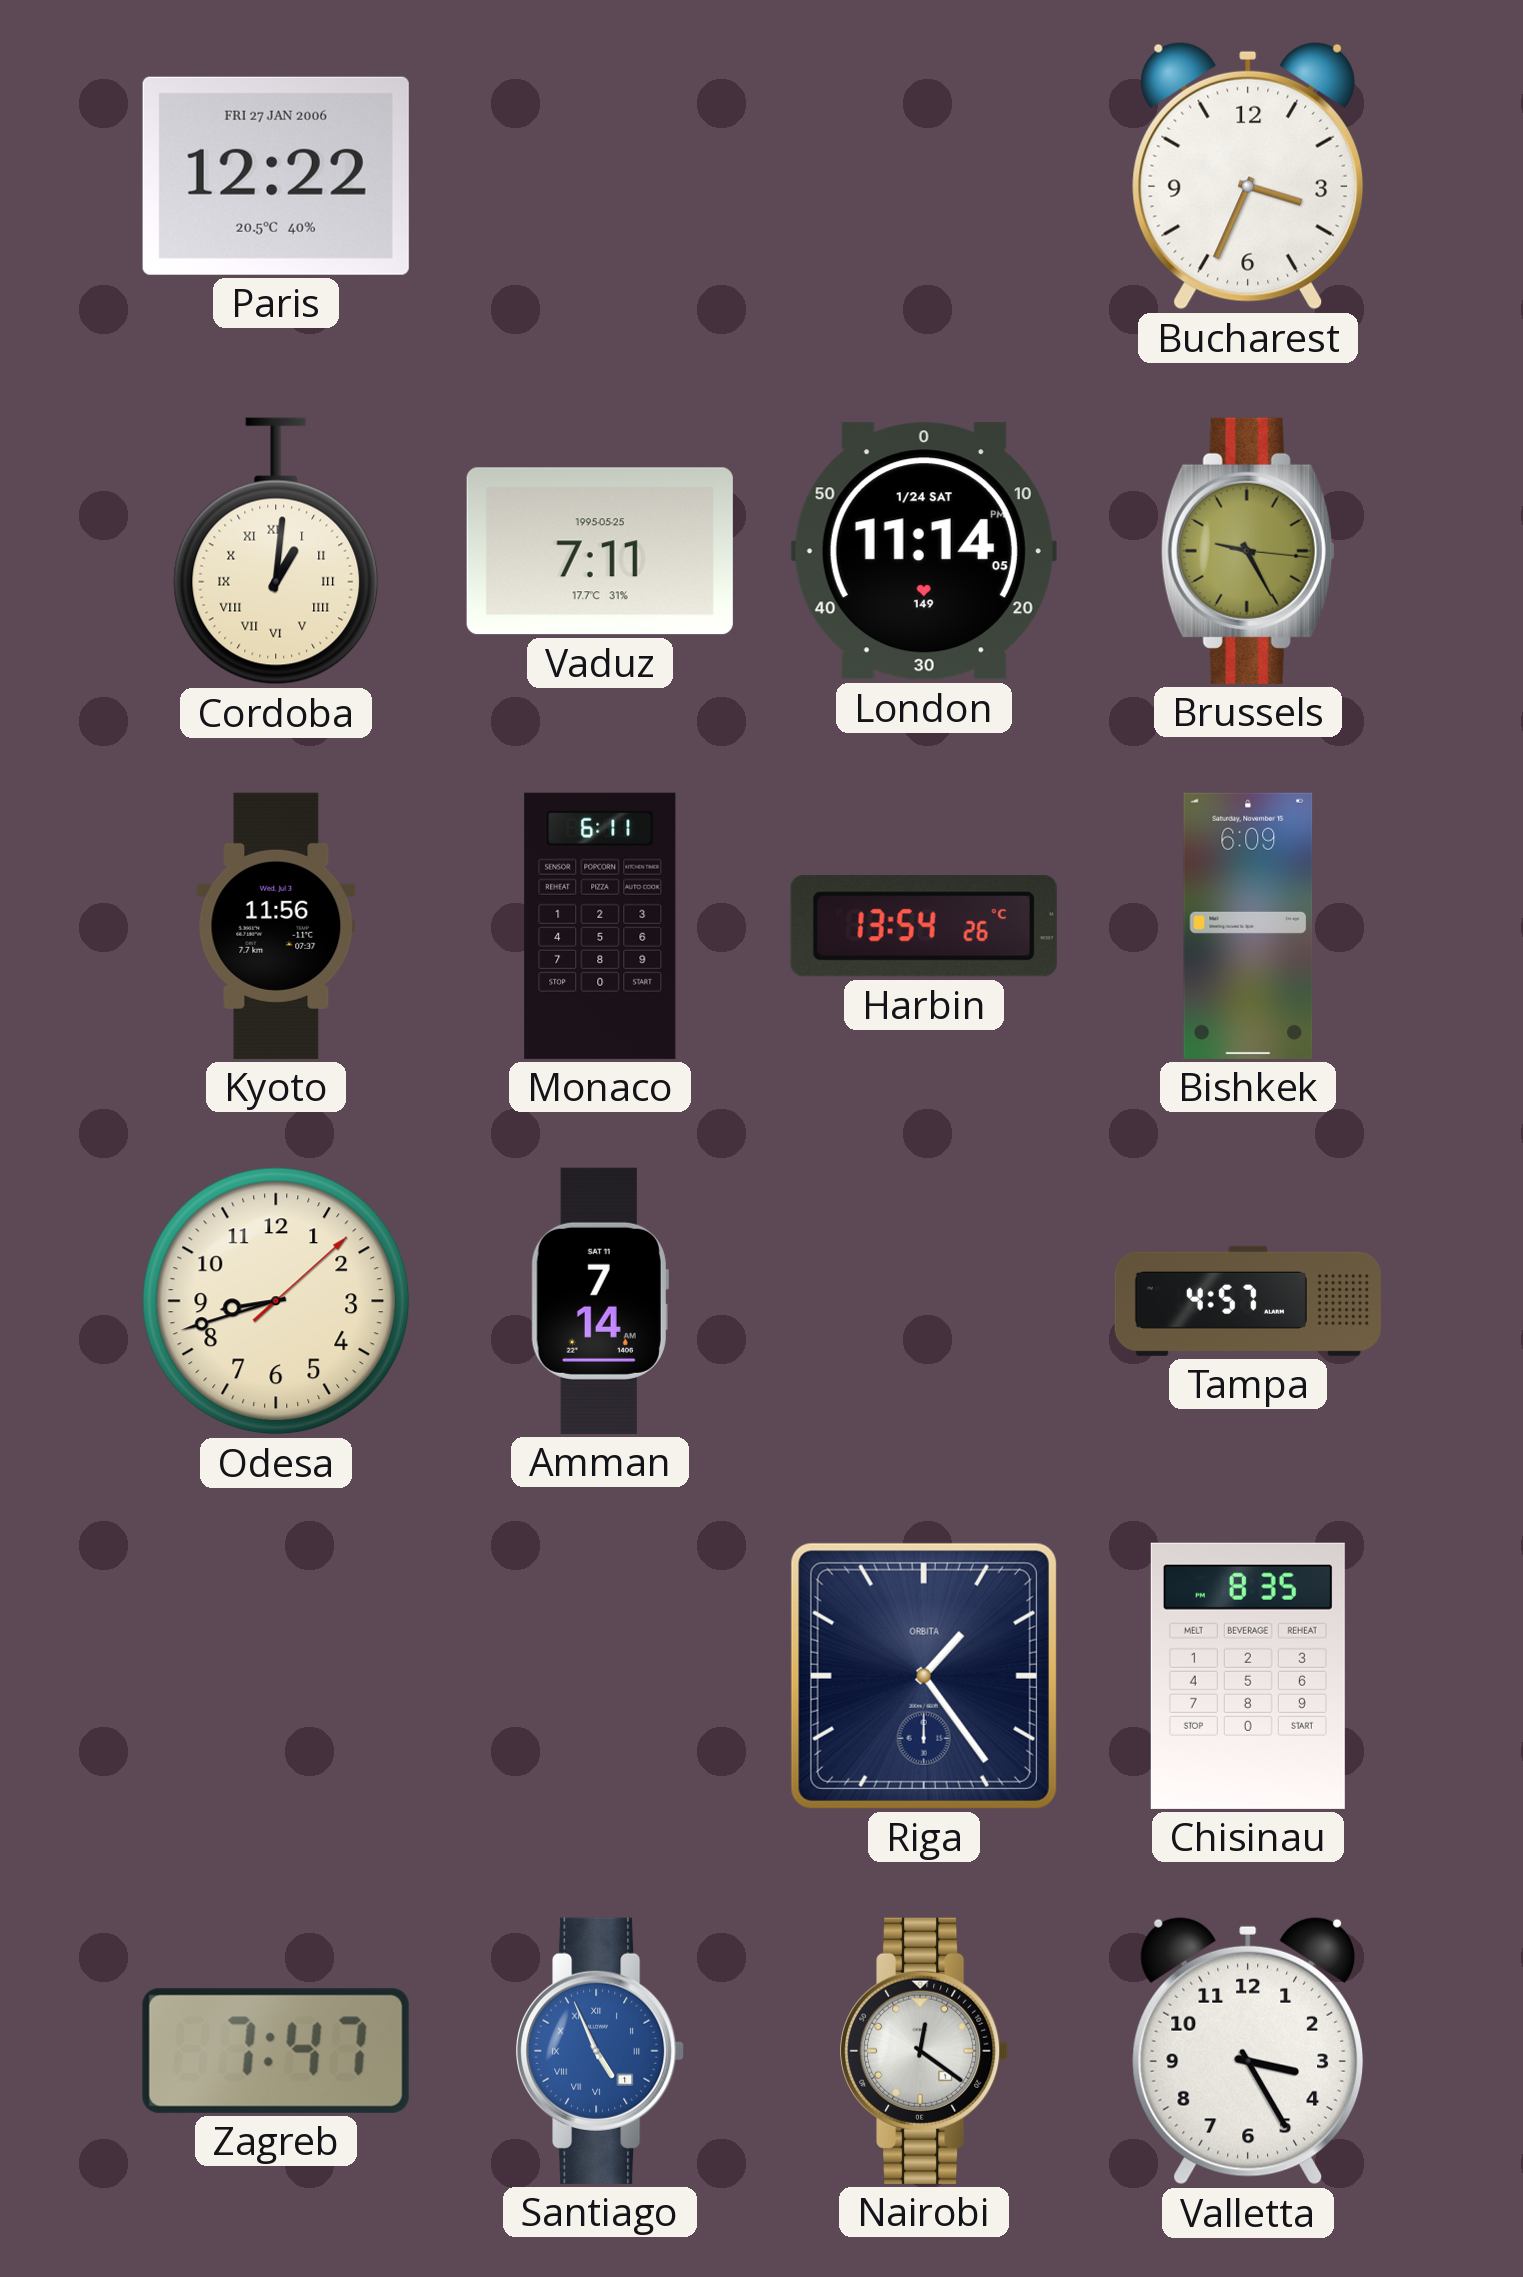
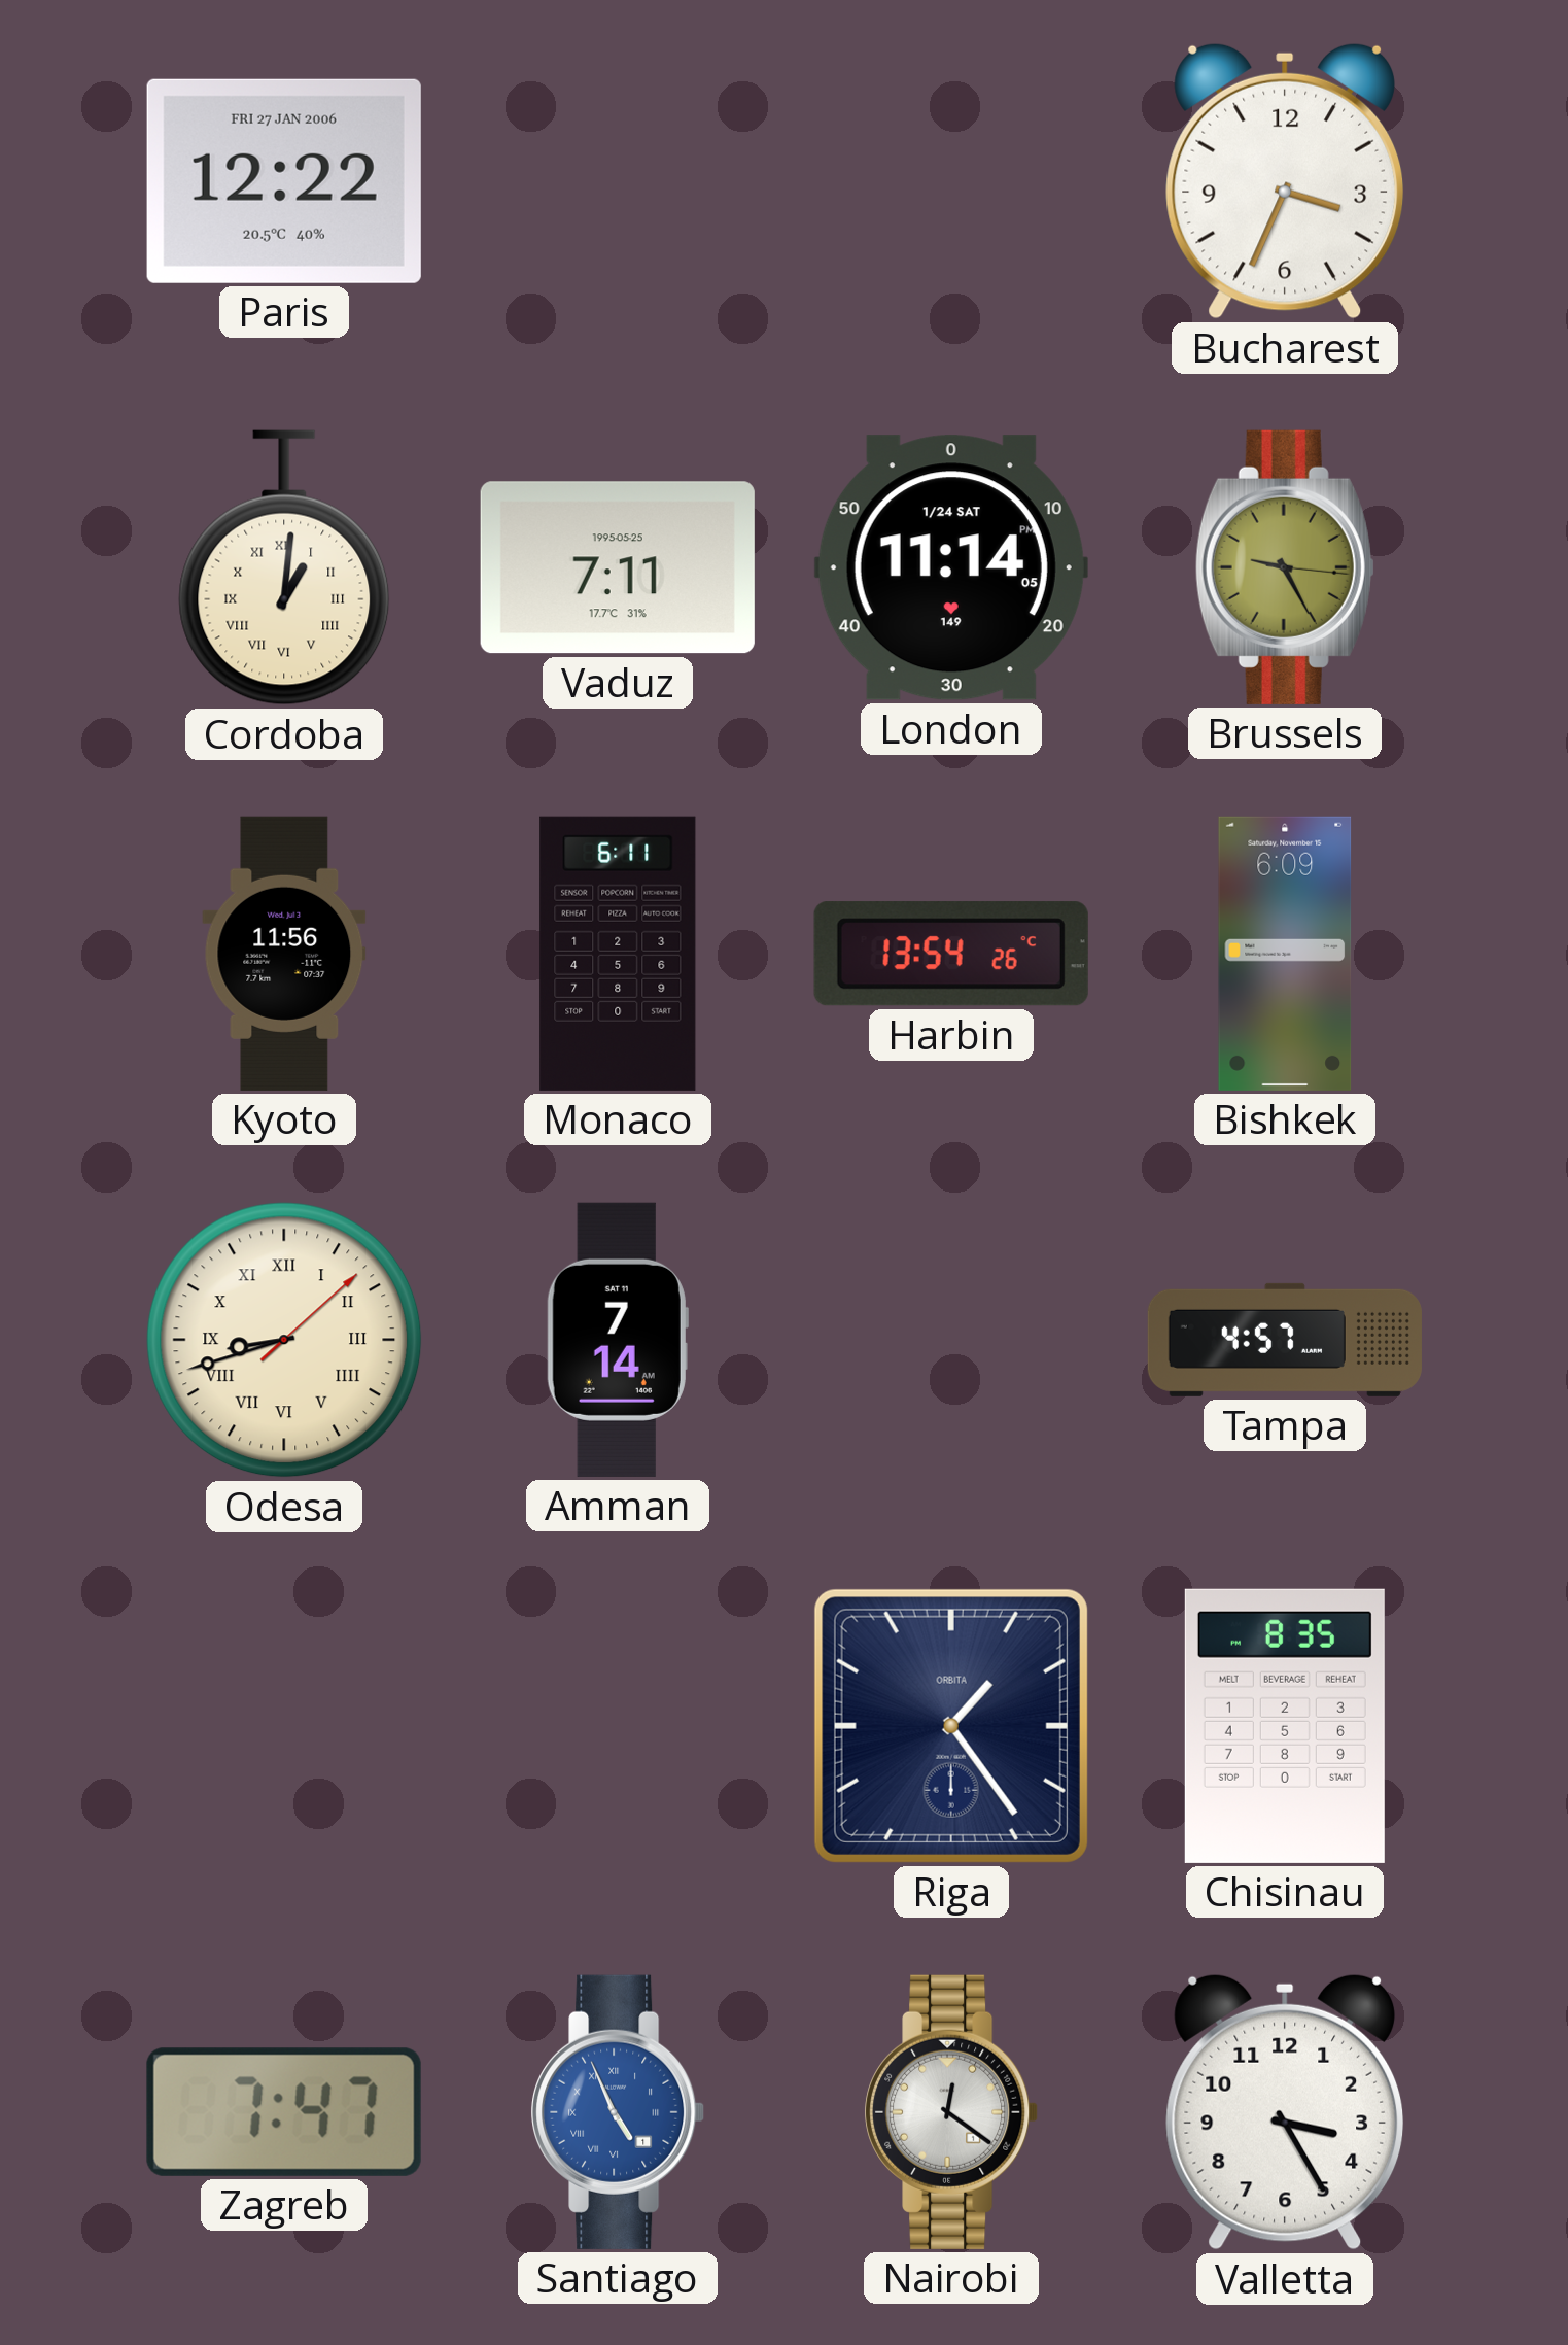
Odesa numerals: Arabic -> Roman
